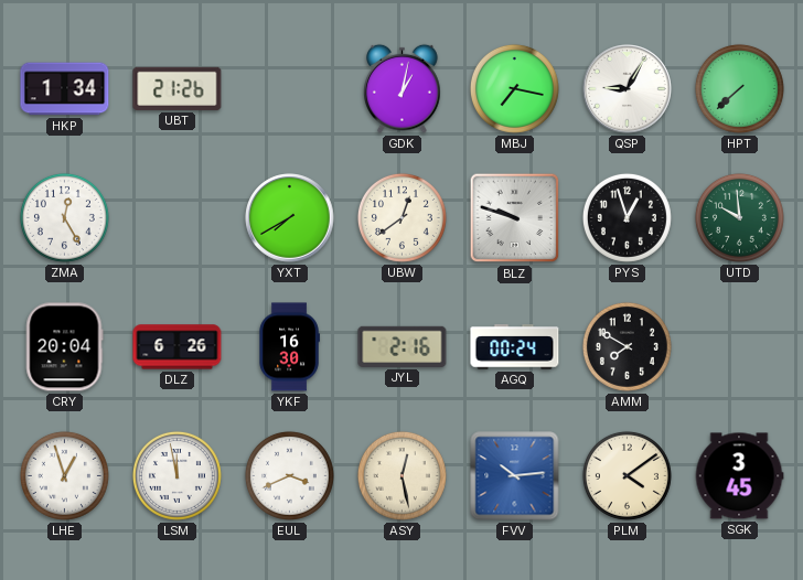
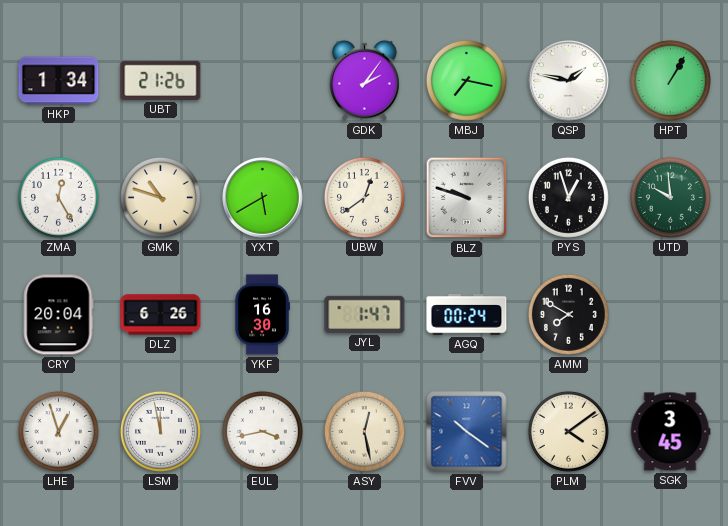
GDK: 1:02 -> 2:06
QSP: 9:05 -> 1:47
HPT: 7:38 -> 1:05
GMK: none -> 10:48
YXT: 7:40 -> 5:40
JYL: 2:16 -> 1:47
EUL: 3:41 -> 3:43
FVV: 10:14 -> 10:21
